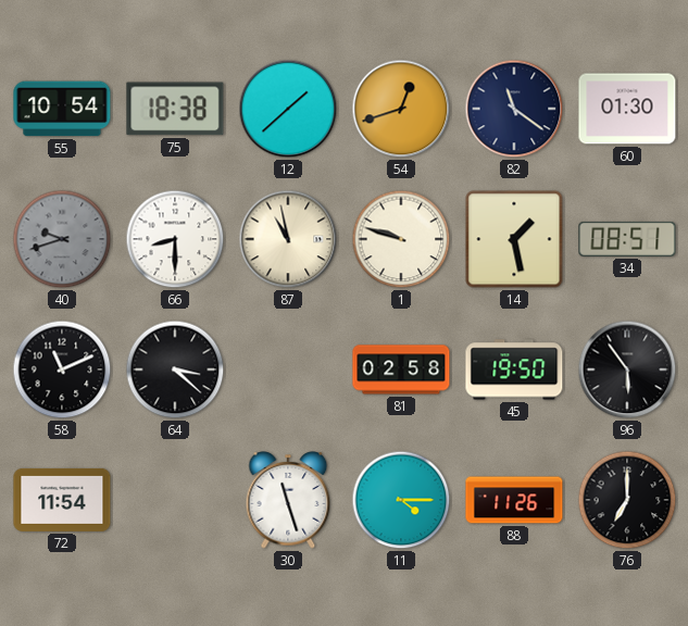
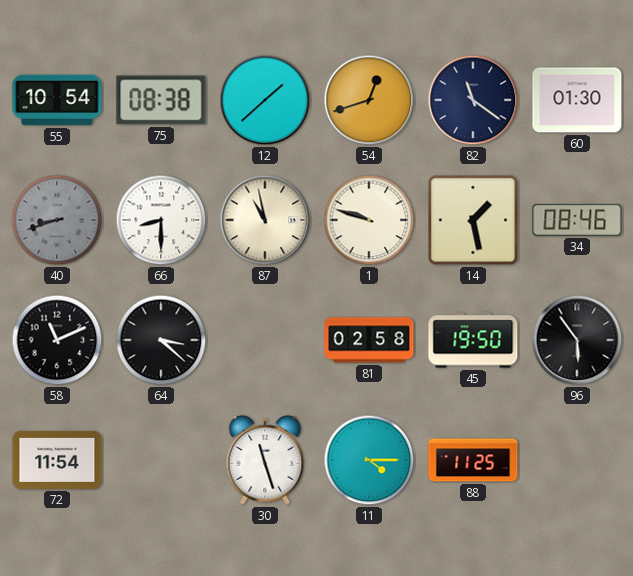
75: 18:38 -> 08:38
40: 9:42 -> 8:42
34: 08:51 -> 08:46
88: 11:26 -> 11:25
76: 7:00 -> none
